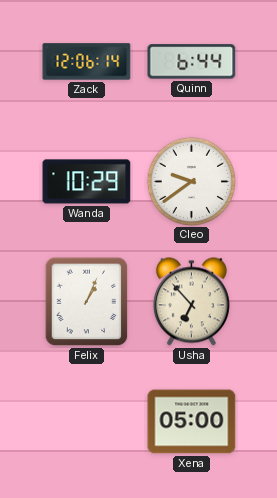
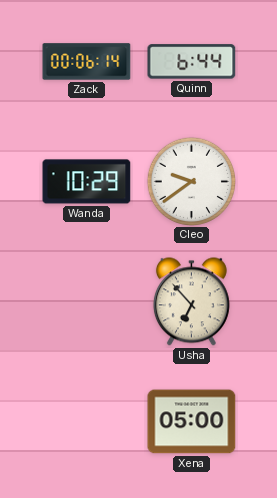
Zack: 12:06 -> 00:06
Felix: 1:04 -> none
